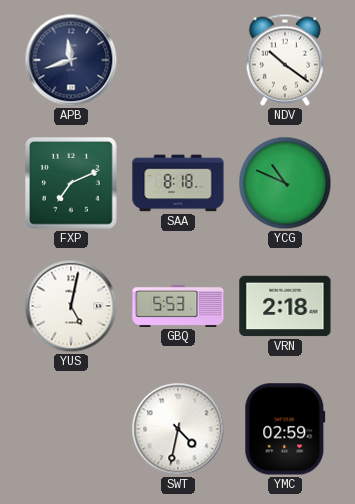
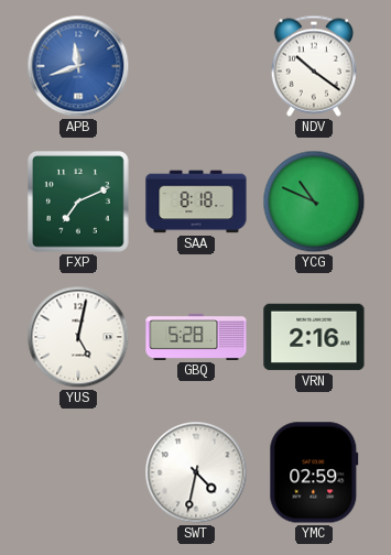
APB dial: navy -> blue
GBQ: 5:53 -> 5:28
VRN: 2:18 -> 2:16
